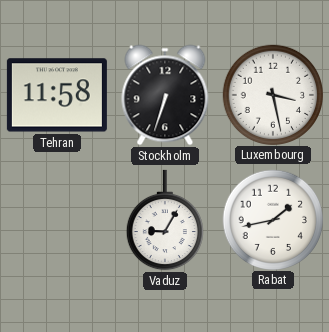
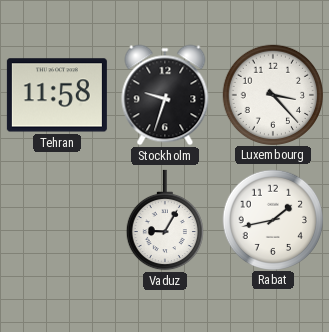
Stockholm: 6:33 -> 9:33
Luxembourg: 3:28 -> 3:23
